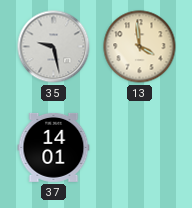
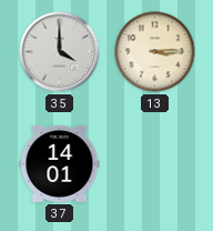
35: 9:28 -> 4:00
13: 3:59 -> 3:15
